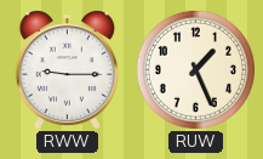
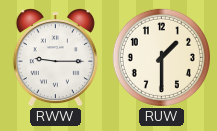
RUW: 1:26 -> 1:30
